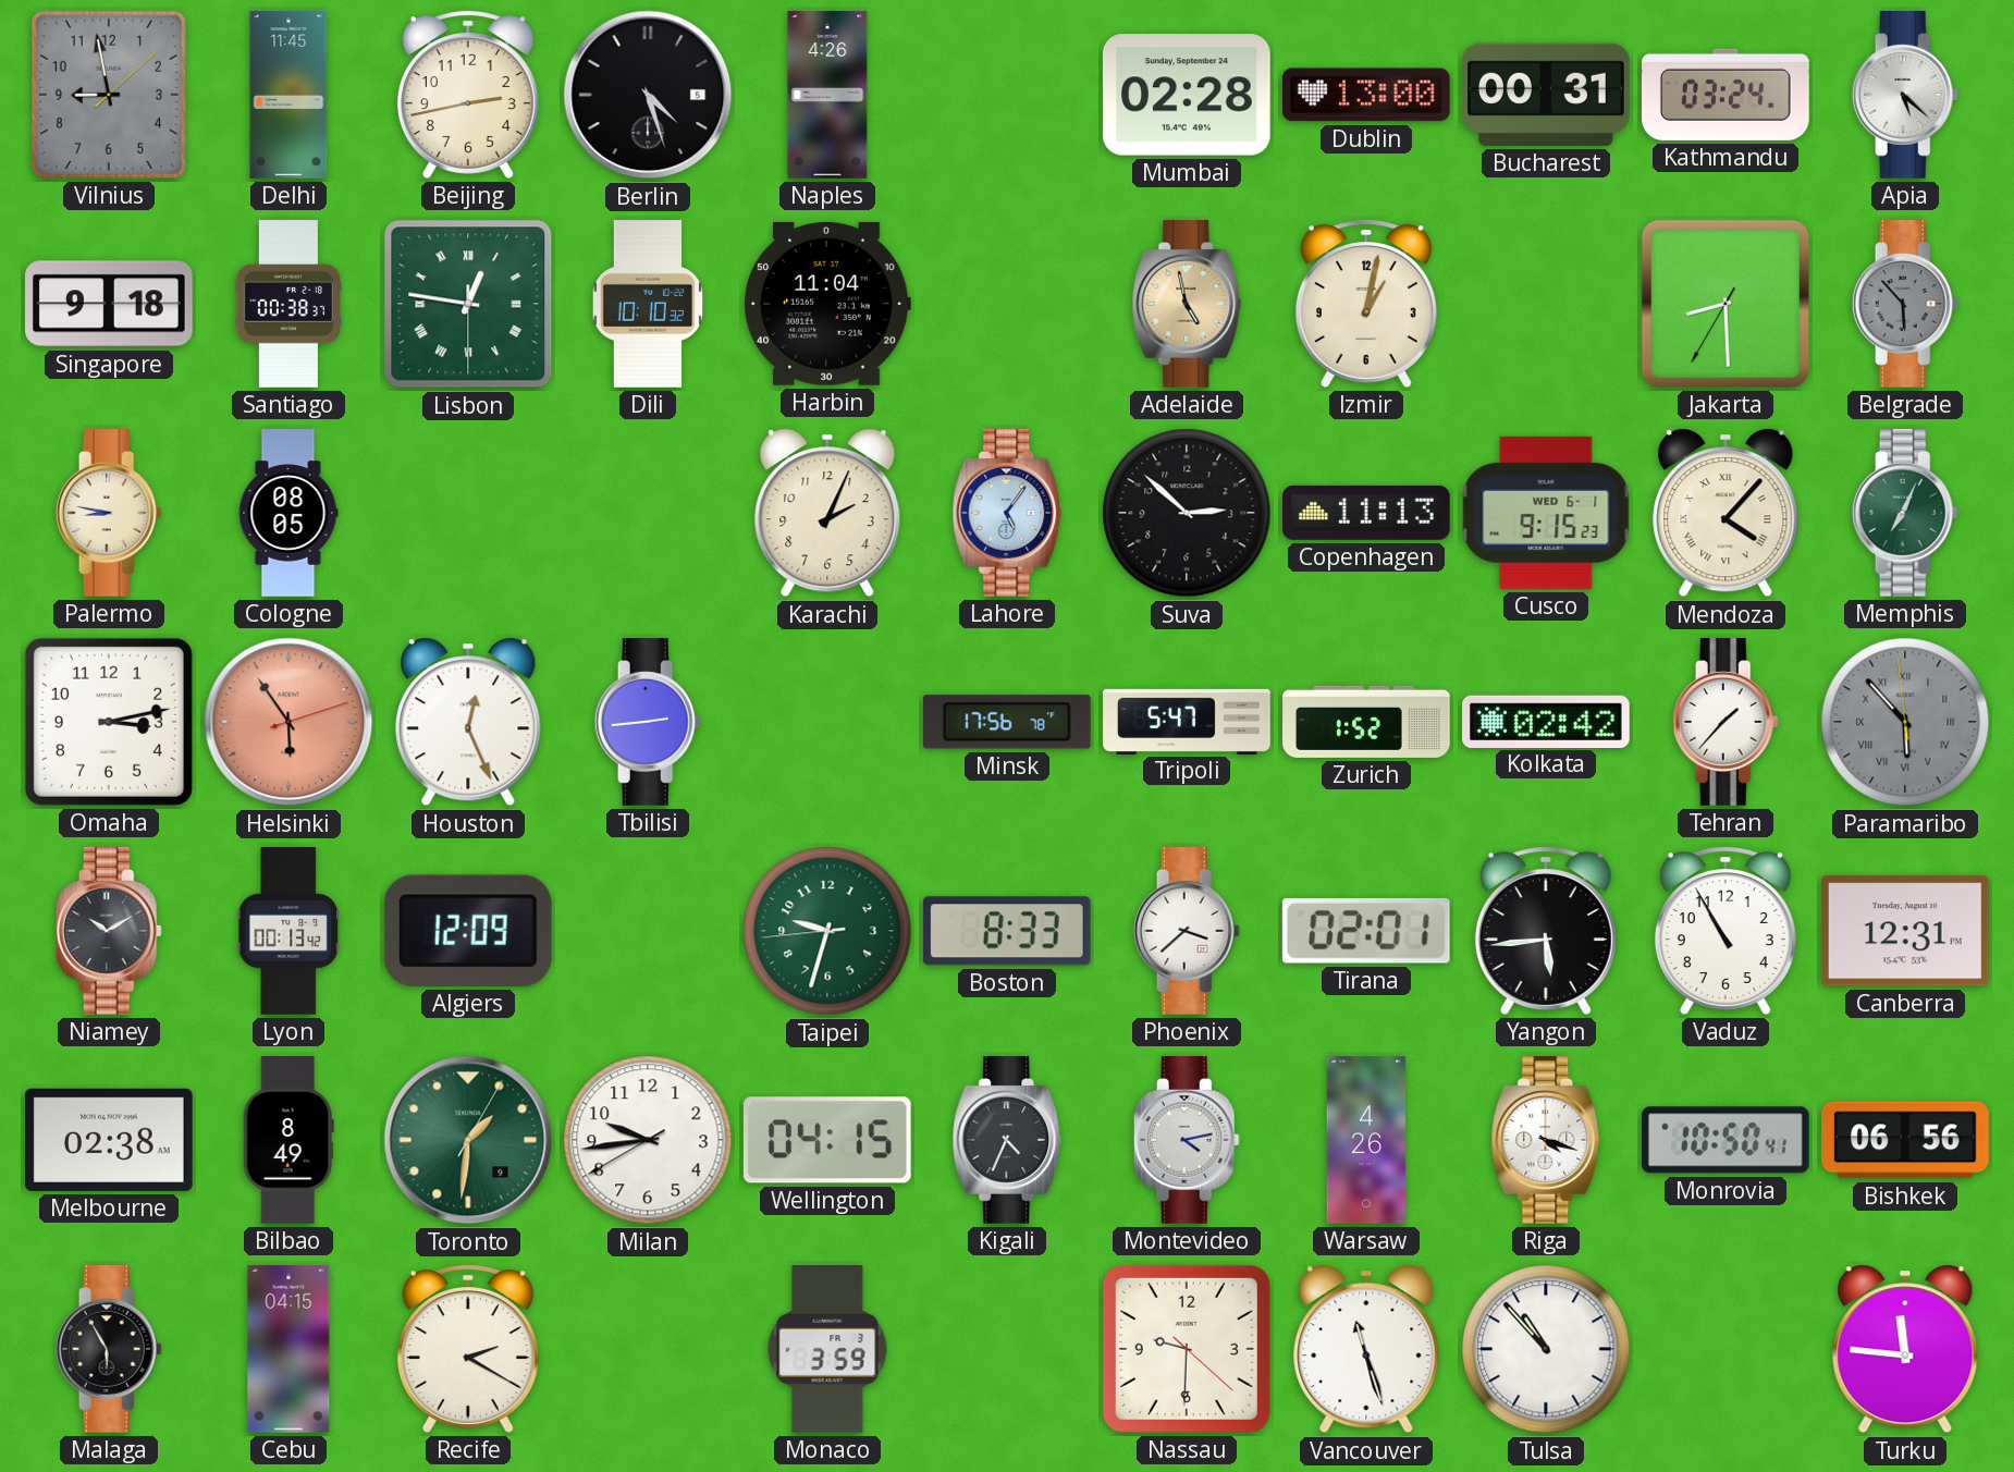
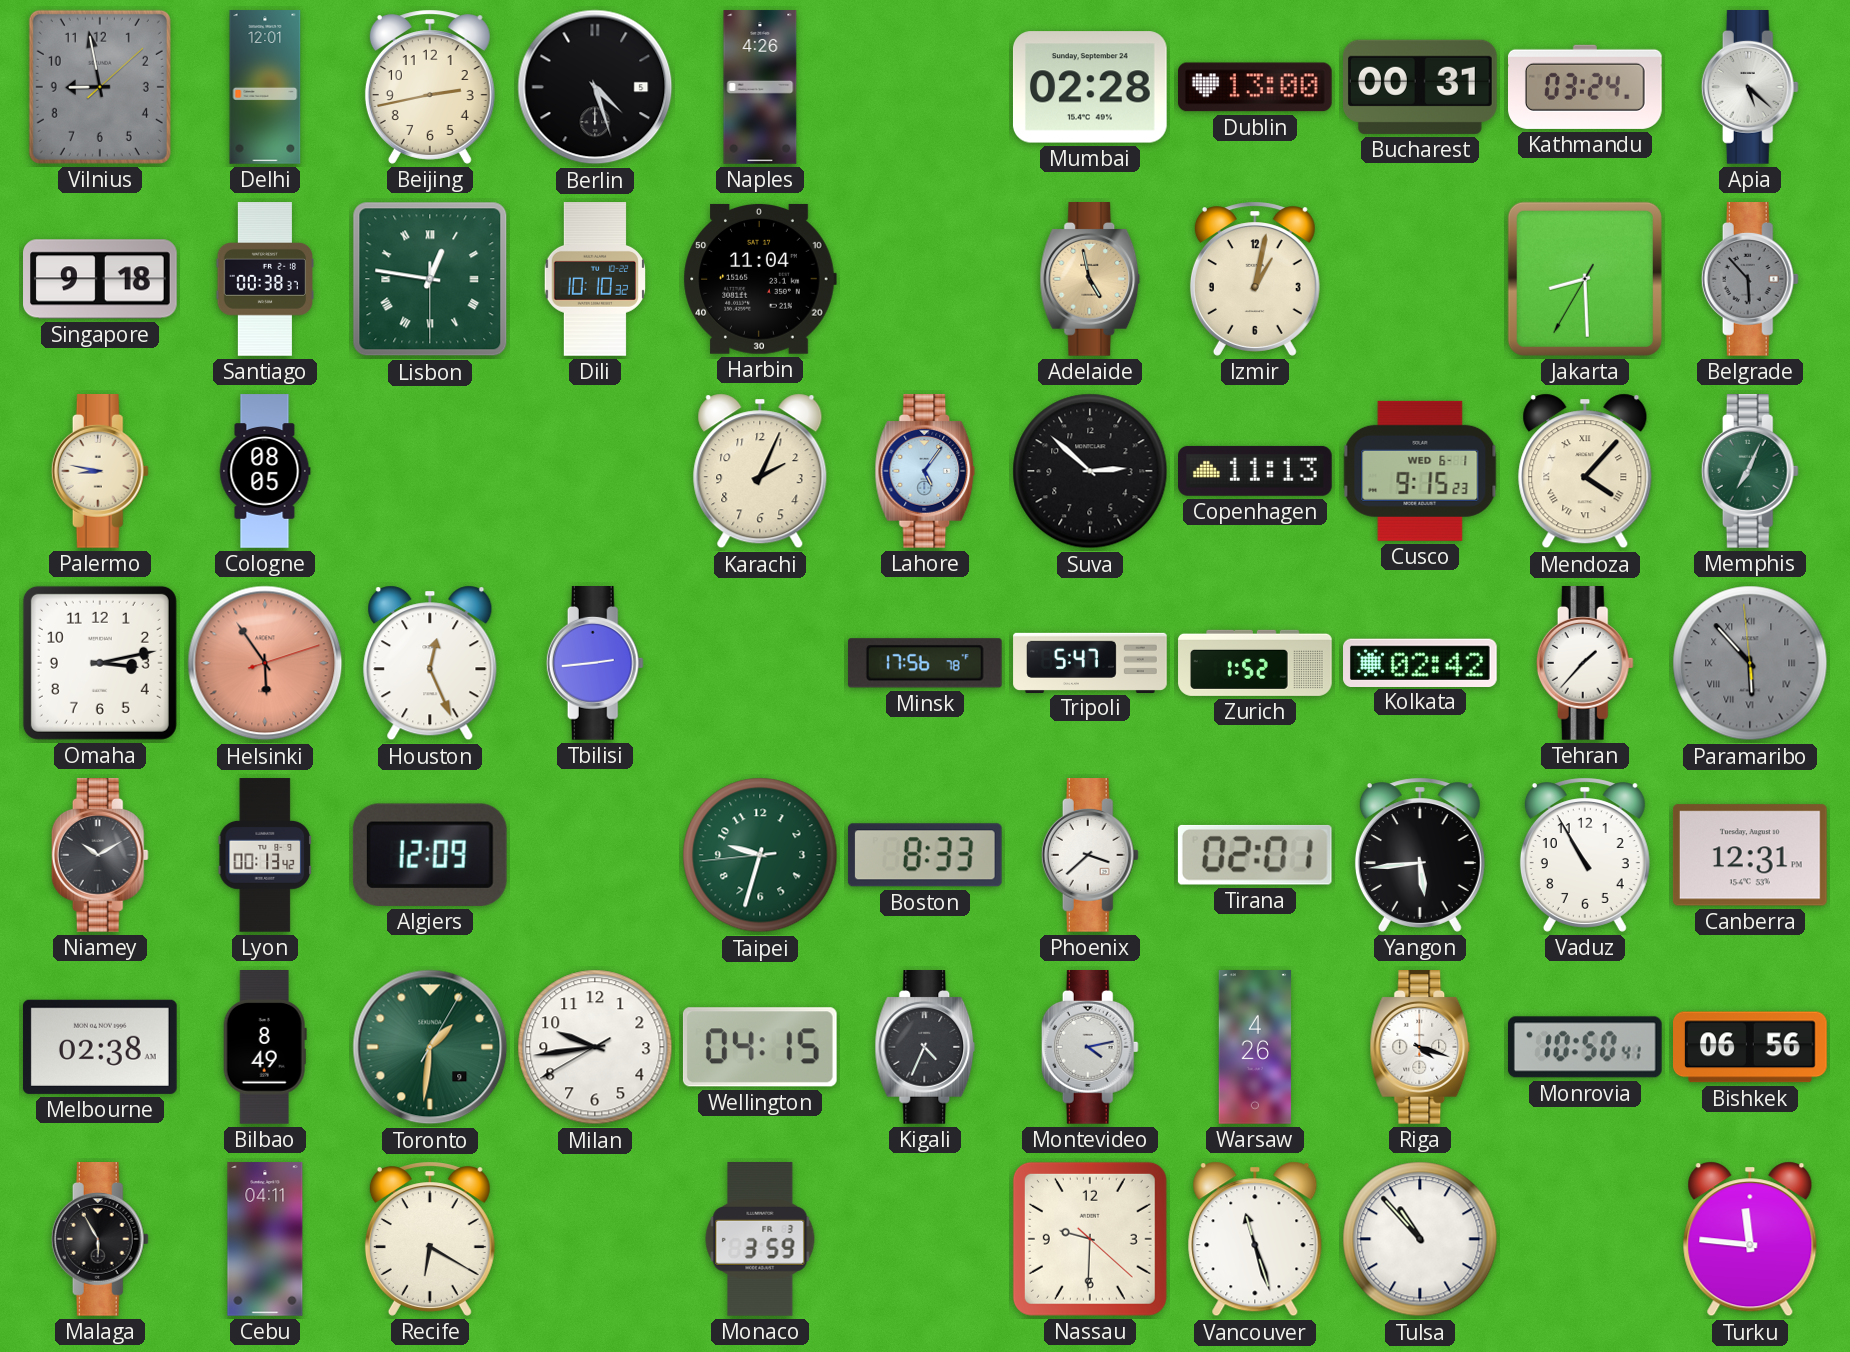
Delhi: 11:45 -> 12:01
Cebu: 04:15 -> 04:11
Recife: 2:20 -> 6:20
